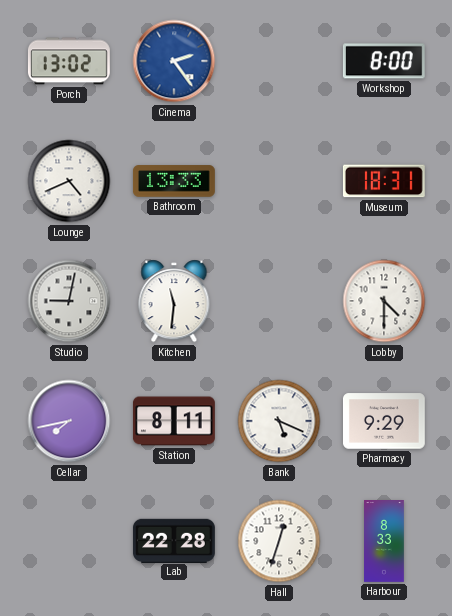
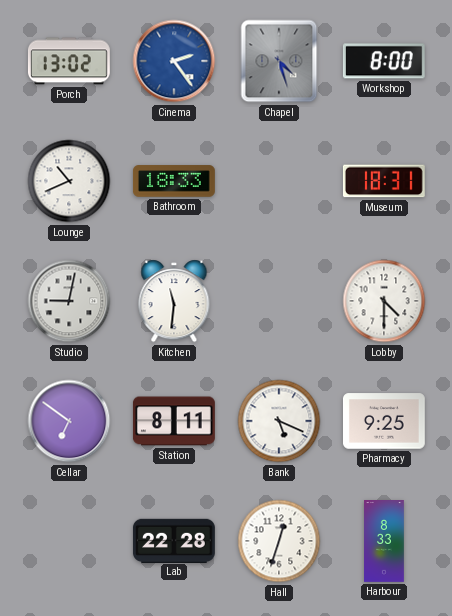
Chapel: none -> 4:27
Lounge: 4:41 -> 10:41
Bathroom: 13:33 -> 18:33
Cellar: 7:43 -> 6:51
Pharmacy: 9:29 -> 9:25
